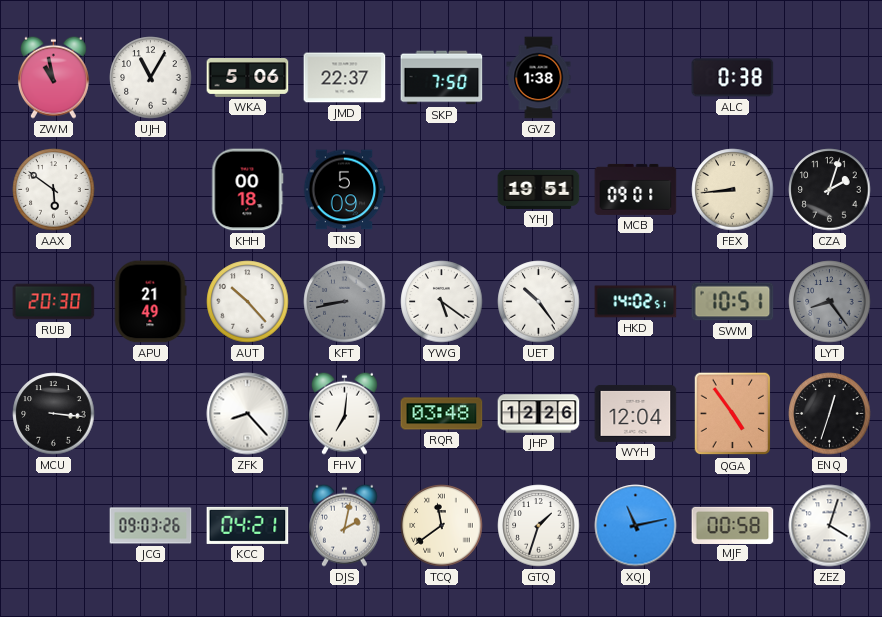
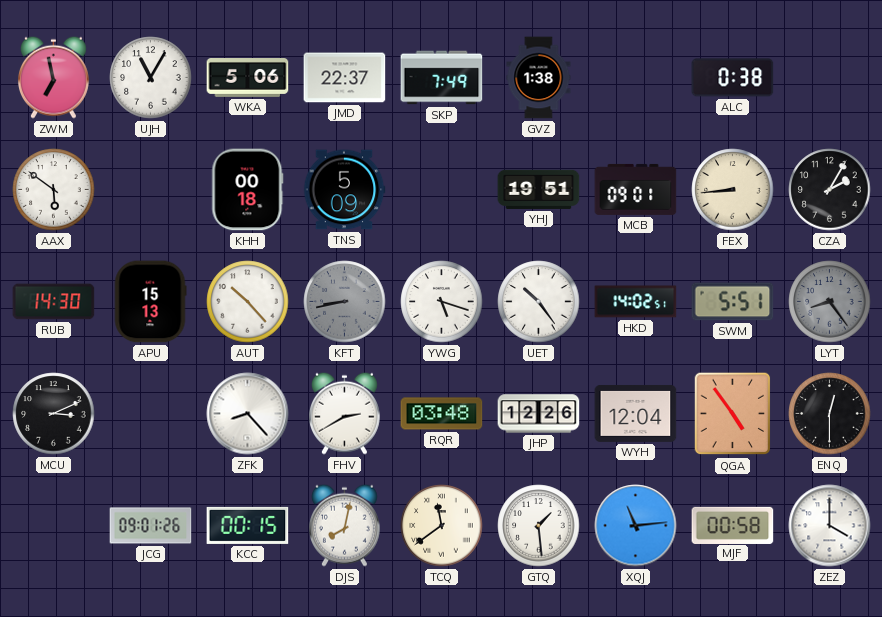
ZWM: 10:58 -> 6:58
SKP: 7:50 -> 7:49
CZA: 2:03 -> 2:05
RUB: 20:30 -> 14:30
APU: 21:49 -> 15:13
YWG: 5:21 -> 5:18
SWM: 10:51 -> 5:51
MCU: 3:16 -> 3:11
FHV: 7:01 -> 2:40
ENQ: 12:33 -> 12:30
JCG: 09:03 -> 09:01
KCC: 04:21 -> 00:15
DJS: 2:02 -> 8:02
GTQ: 1:33 -> 1:29
XQJ: 11:13 -> 11:14
ZEZ: 4:03 -> 4:00
